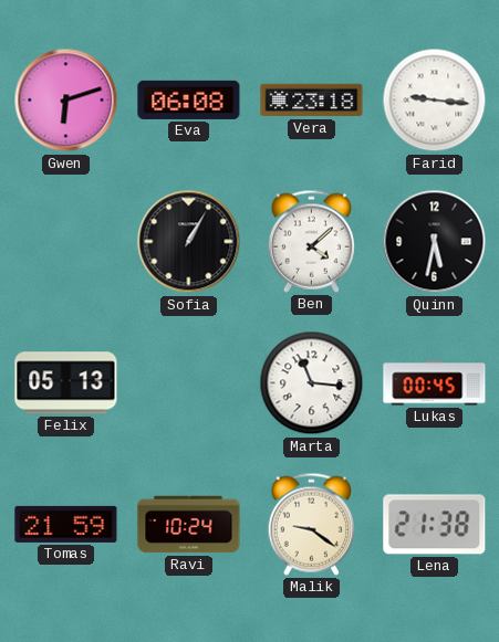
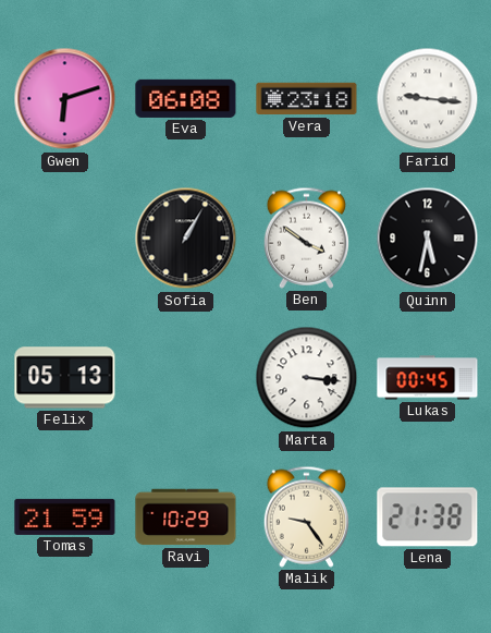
Ben: 4:08 -> 3:51
Marta: 11:16 -> 3:16
Ravi: 10:24 -> 10:29
Malik: 9:21 -> 9:24
